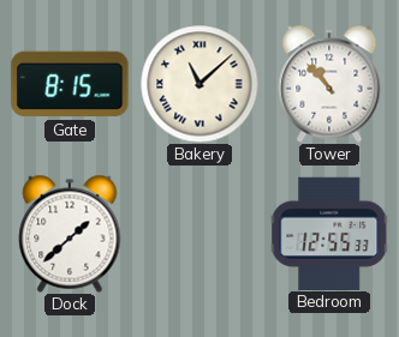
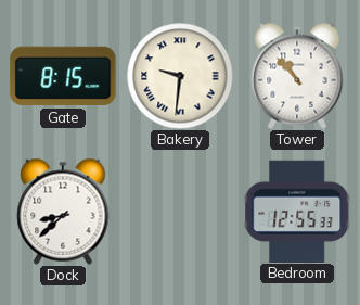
Bakery: 11:08 -> 9:31
Dock: 1:38 -> 8:38
